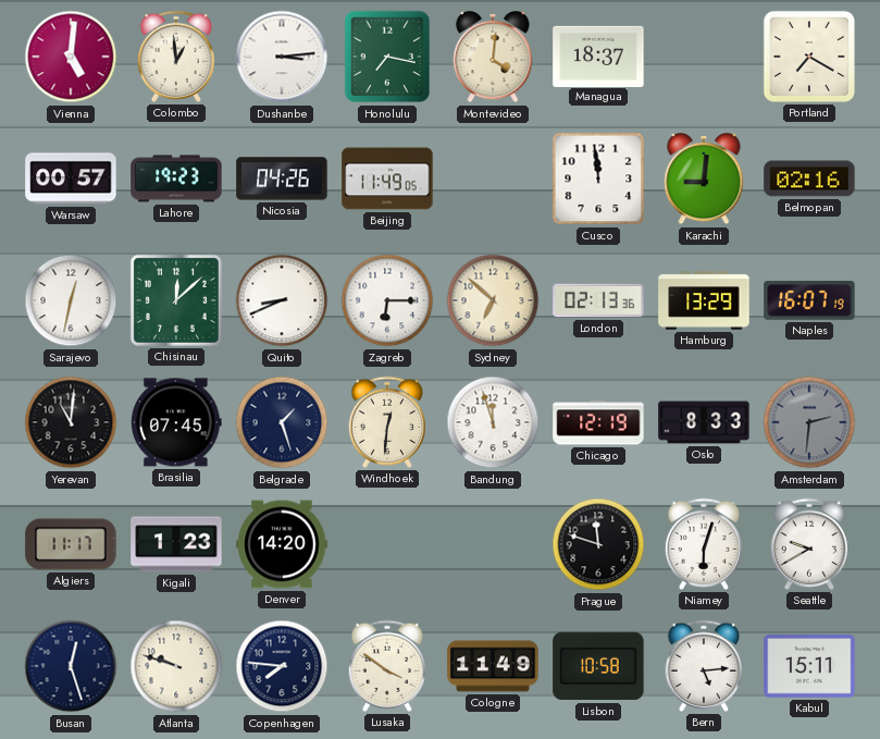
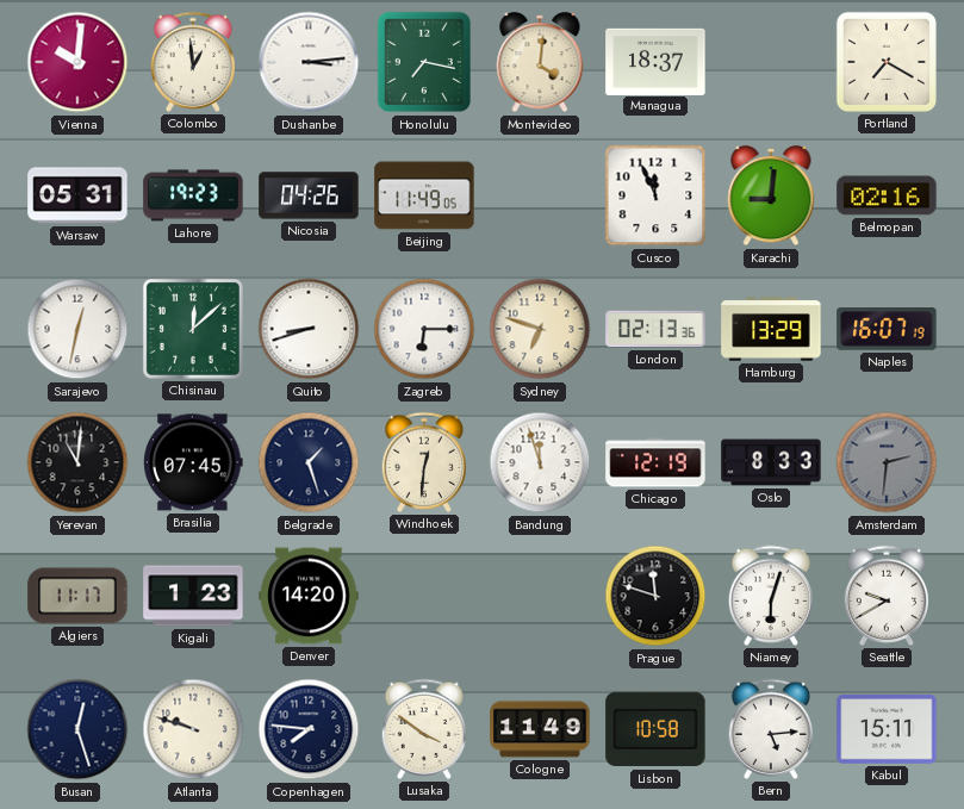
Vienna: 5:01 -> 10:01
Warsaw: 00:57 -> 05:31
Cusco: 11:59 -> 11:56
Quito: 8:41 -> 8:42
Sydney: 6:52 -> 6:48
